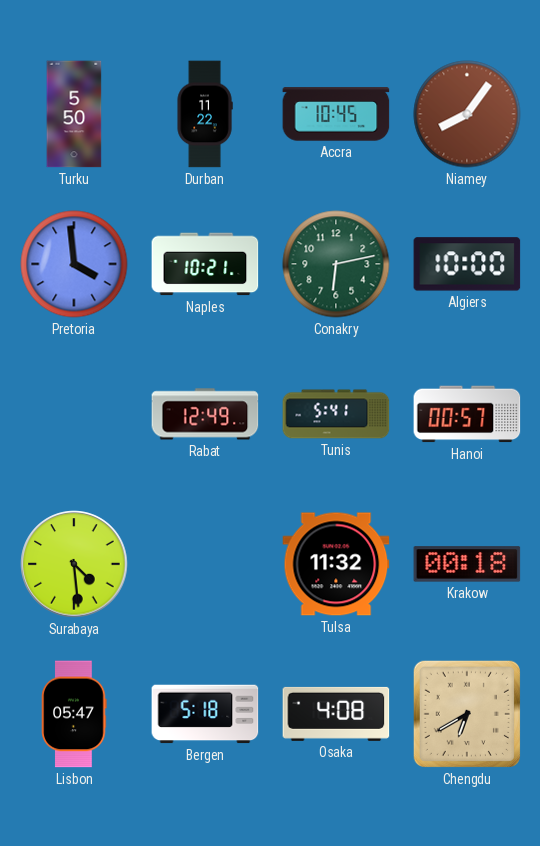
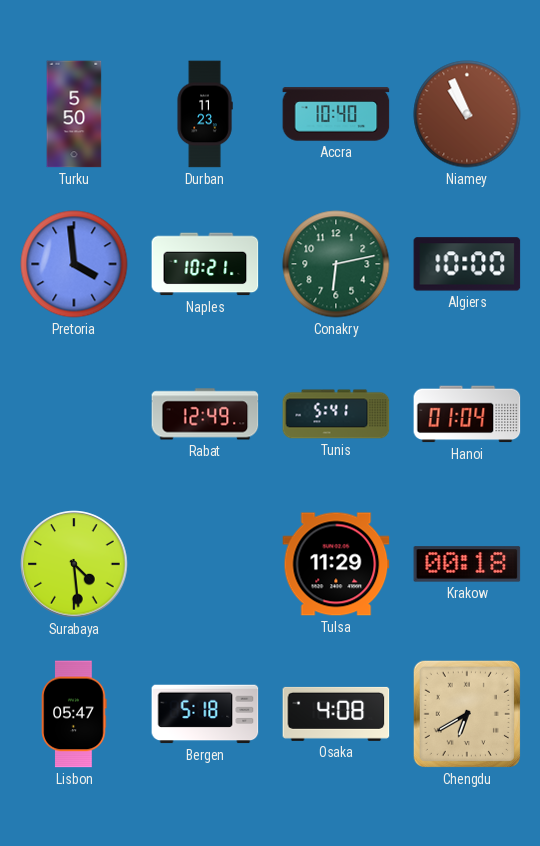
Durban: 11:22 -> 11:23
Accra: 10:45 -> 10:40
Niamey: 8:06 -> 10:56
Hanoi: 00:57 -> 01:04
Tulsa: 11:32 -> 11:29
